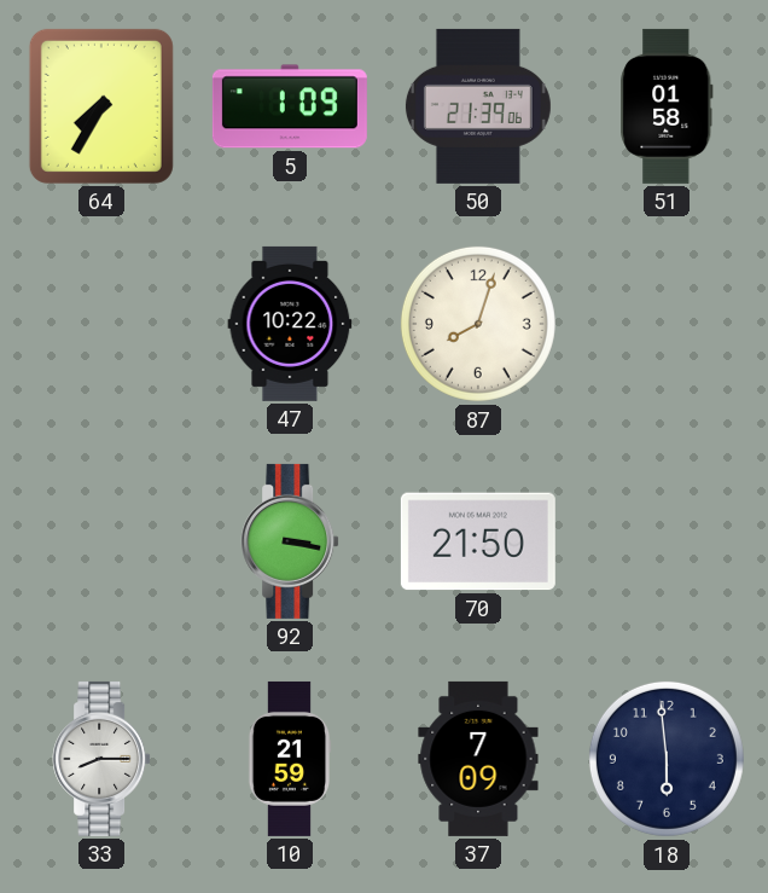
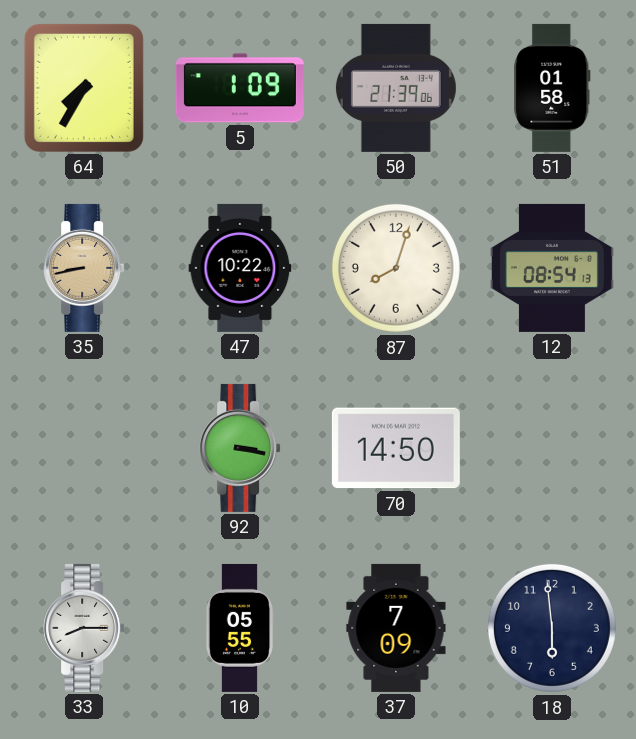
35: none -> 8:43
12: none -> 08:54
70: 21:50 -> 14:50
10: 21:59 -> 05:55
